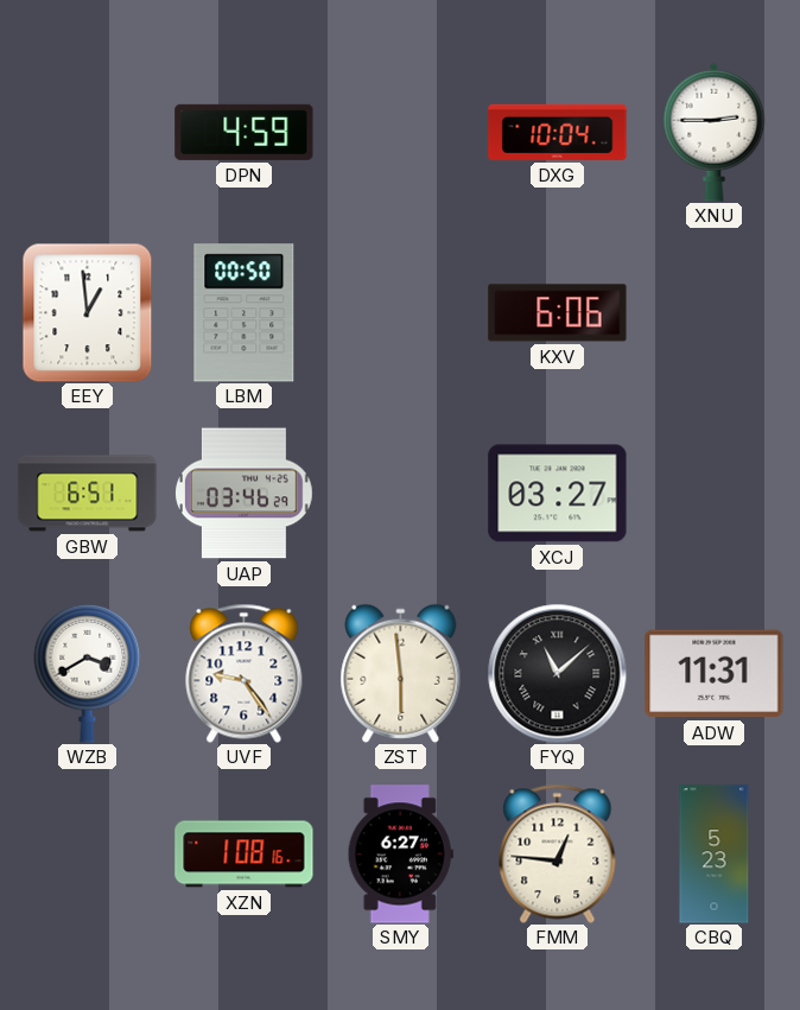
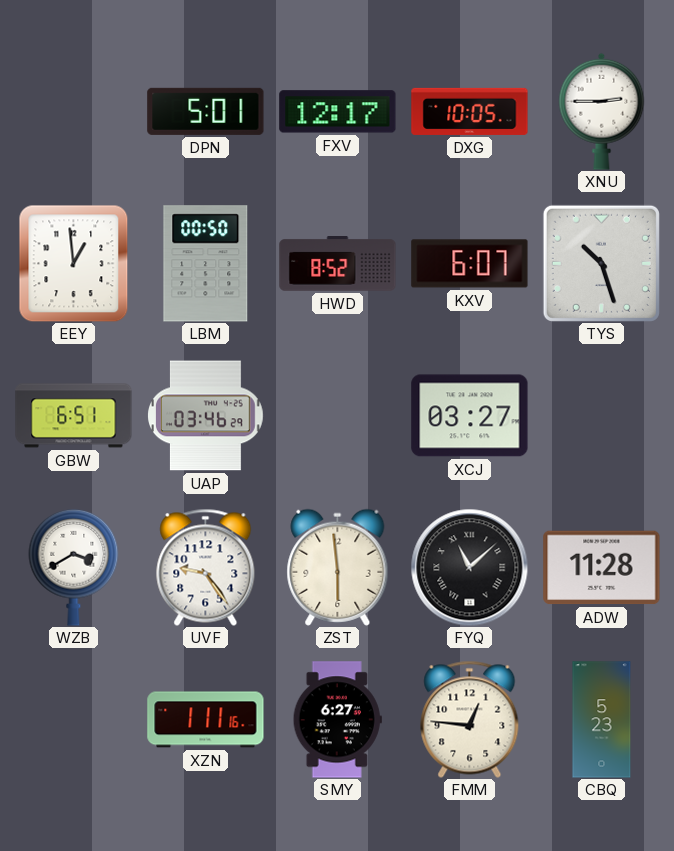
DPN: 4:59 -> 5:01
FXV: none -> 12:17
DXG: 10:04 -> 10:05
HWD: none -> 8:52
KXV: 6:06 -> 6:07
TYS: none -> 10:27
ADW: 11:31 -> 11:28
XZN: 1:08 -> 1:11
